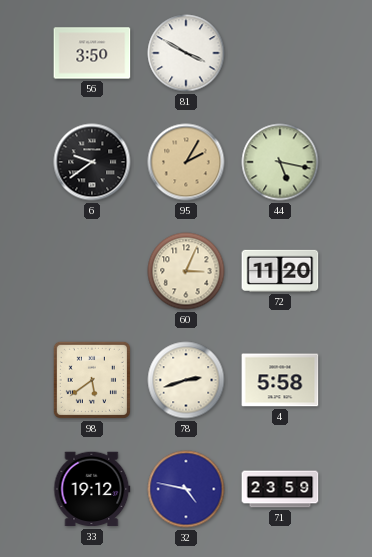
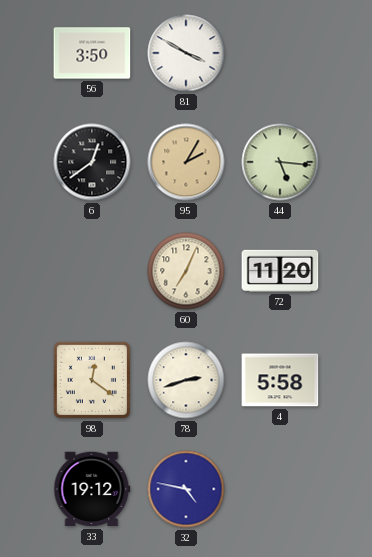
6: 9:39 -> 12:39
44: 5:17 -> 5:16
60: 3:04 -> 7:04
98: 5:39 -> 12:21
71: 23:59 -> none
